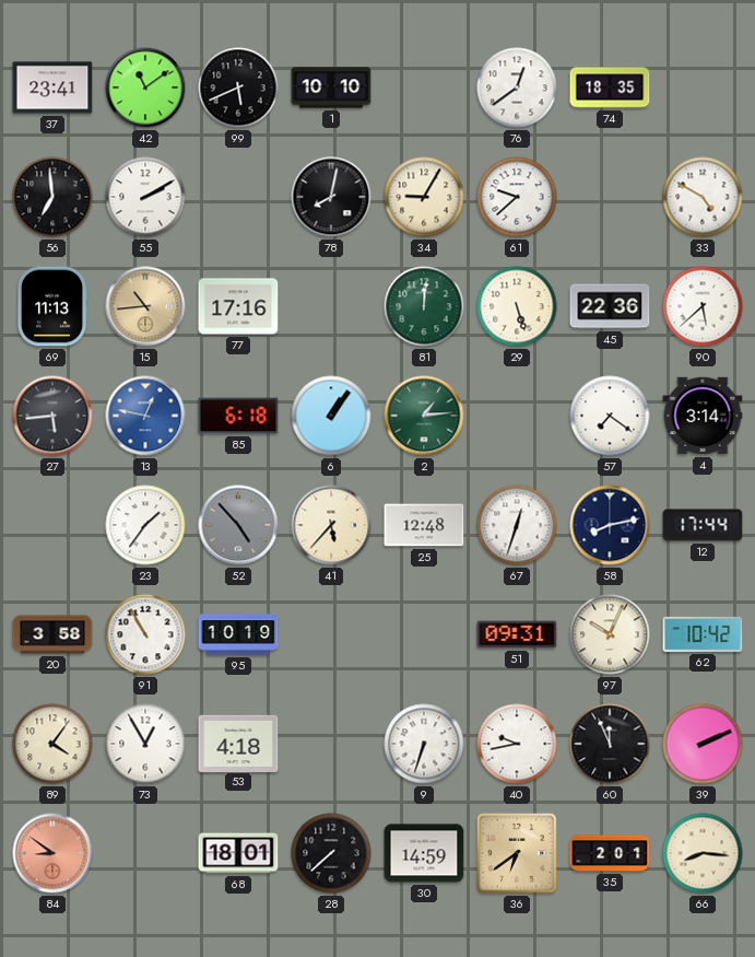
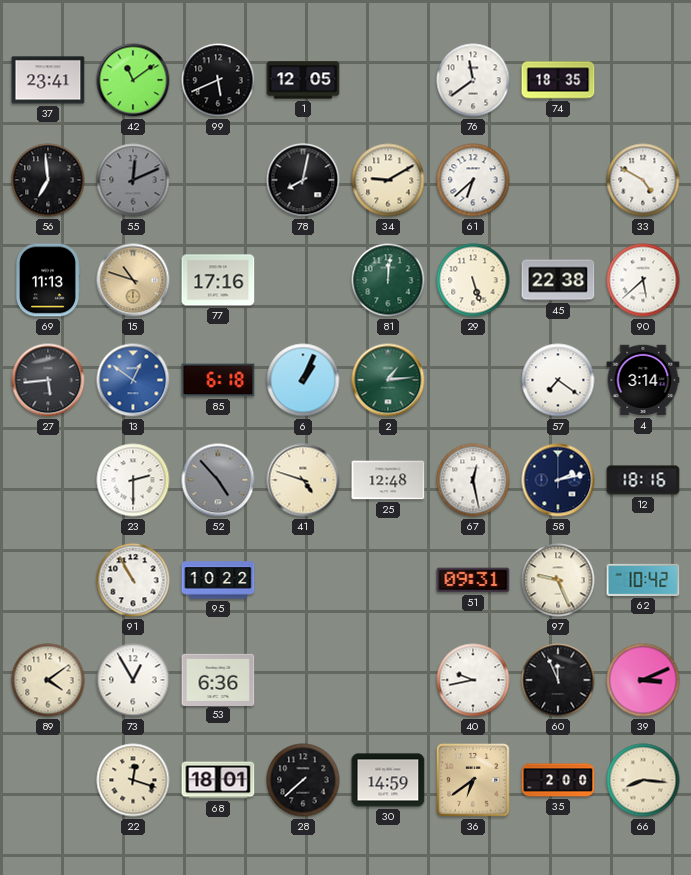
1: 10:10 -> 12:05
76: 12:39 -> 11:39
55: 2:10 -> 12:11
55 dial: white -> grey
34: 9:05 -> 9:10
61: 9:38 -> 6:38
15: 10:44 -> 10:48
45: 22:36 -> 22:38
13: 12:47 -> 12:51
6: 1:06 -> 1:04
23: 1:36 -> 2:30
41: 5:37 -> 4:48
67: 12:33 -> 12:28
58: 8:13 -> 2:13
12: 17:44 -> 18:16
20: 3:58 -> none
95: 10:19 -> 10:22
97: 10:04 -> 9:26
89: 4:06 -> 4:09
53: 4:18 -> 6:36
9: 6:33 -> none
39: 2:11 -> 3:11
84: 8:51 -> none
22: none -> 12:18
35: 2:01 -> 2:00
